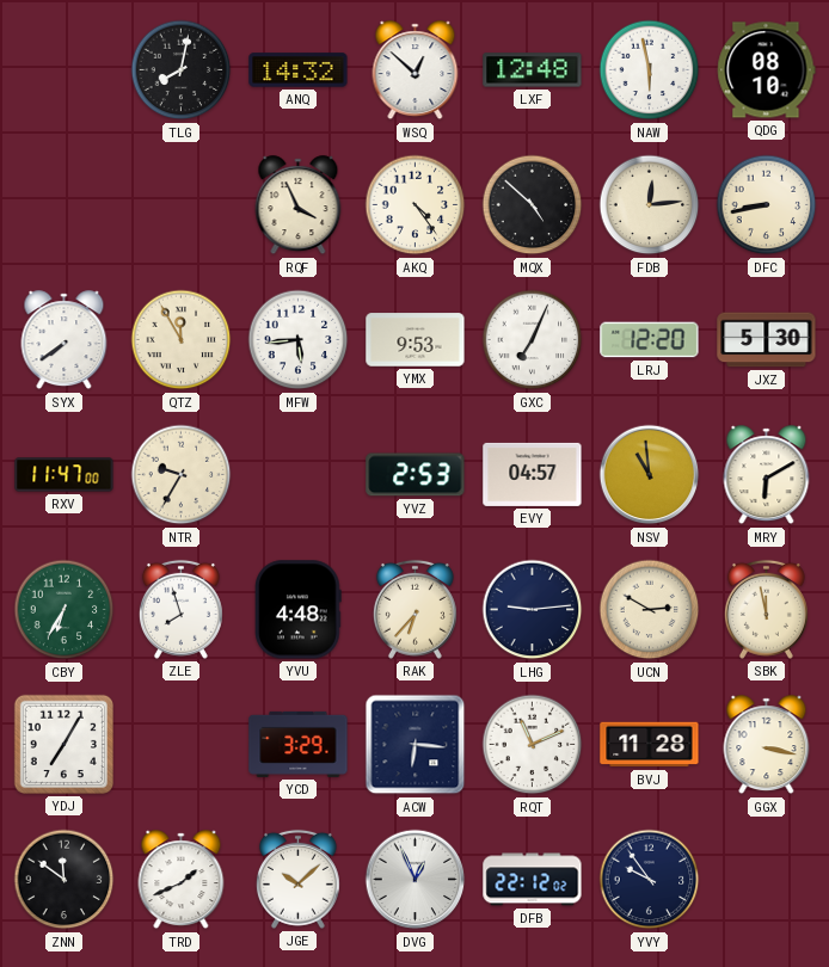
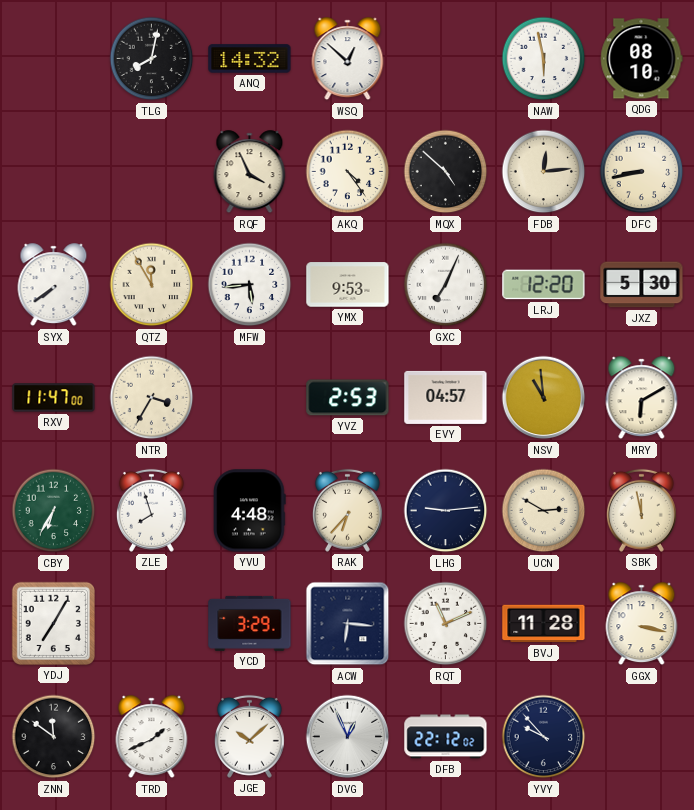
LXF: 12:48 -> none
NTR: 9:35 -> 3:35
YVY: 9:54 -> 9:53
